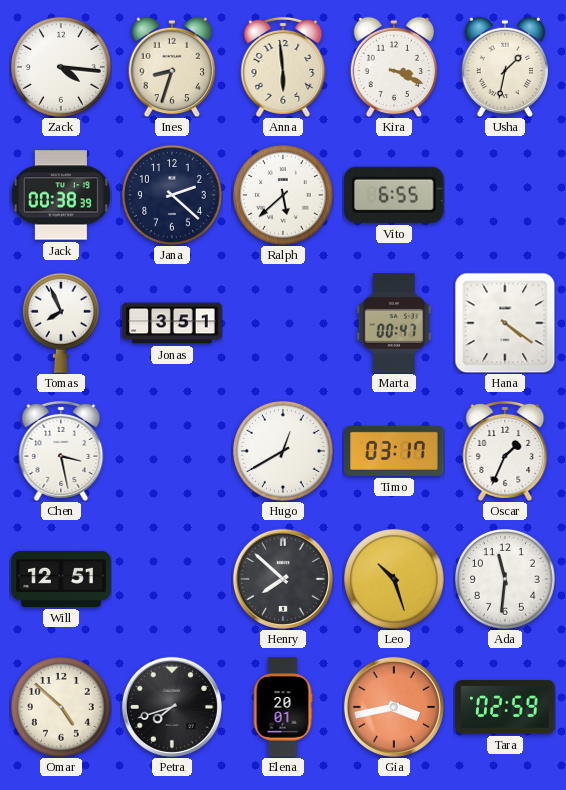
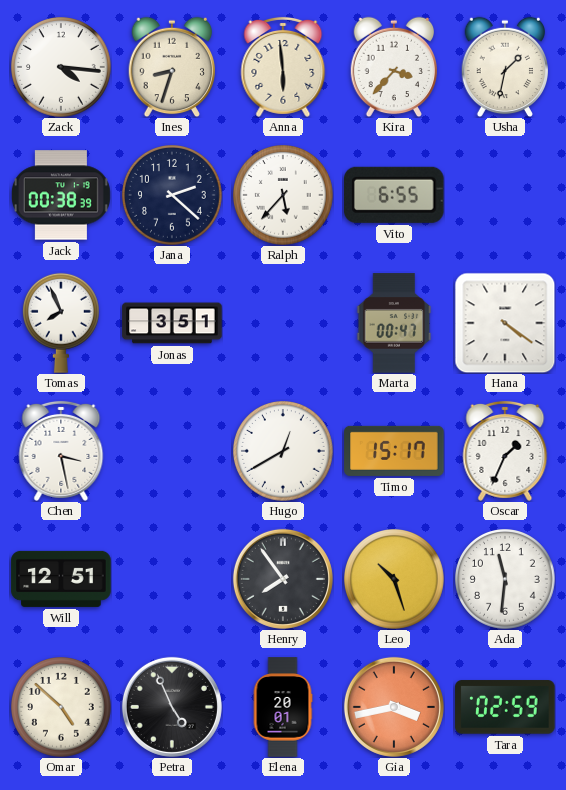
Kira: 3:19 -> 3:37
Ralph: 5:38 -> 5:37
Timo: 03:17 -> 15:17
Henry: 7:52 -> 7:54
Petra: 7:42 -> 4:56
